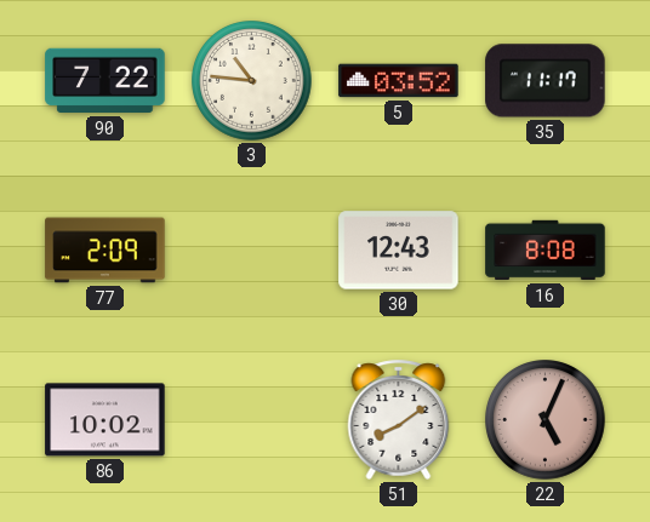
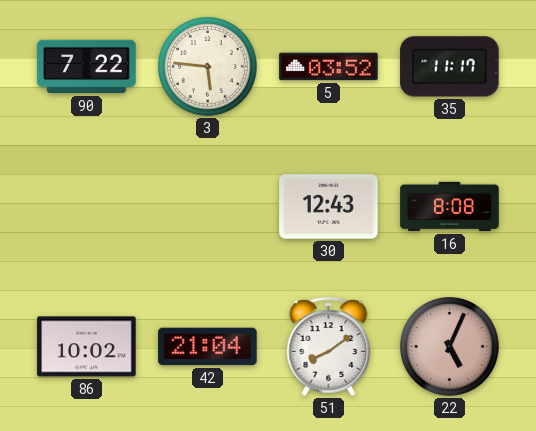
3: 10:46 -> 5:46
77: 2:09 -> none
42: none -> 21:04
